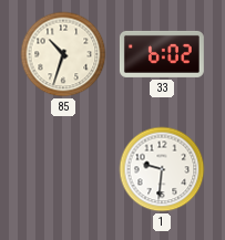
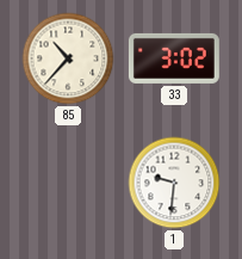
85: 10:33 -> 10:37
33: 6:02 -> 3:02
